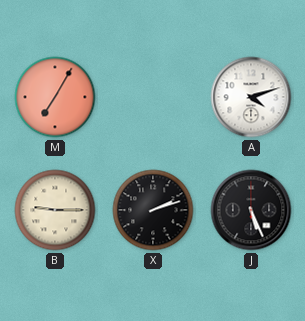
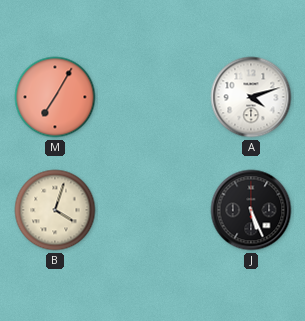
B: 9:15 -> 4:03
X: 2:12 -> none
